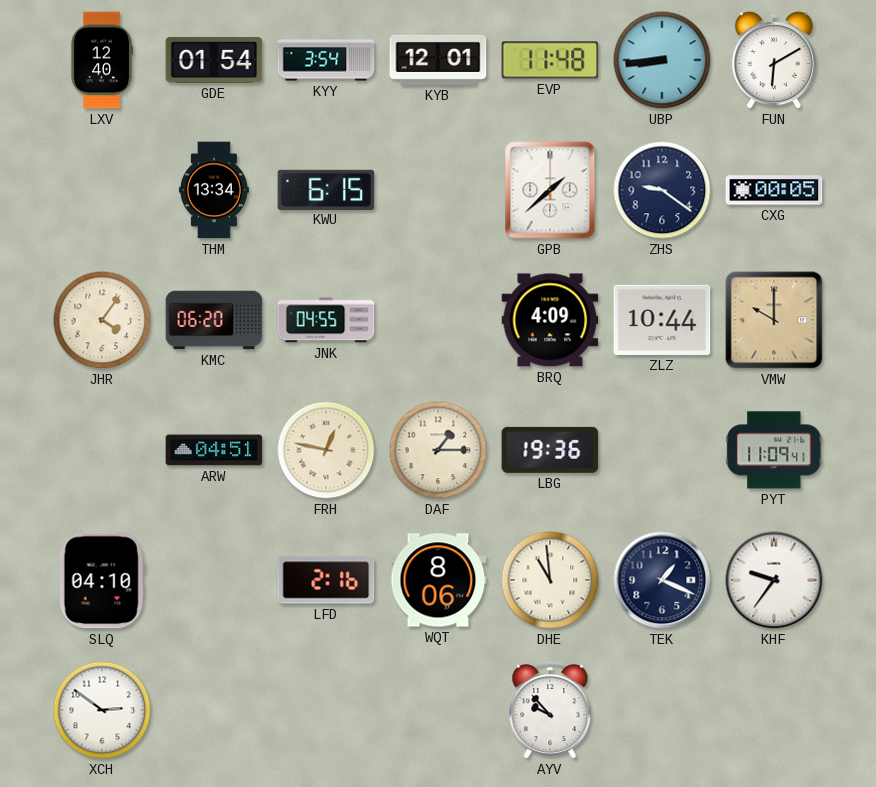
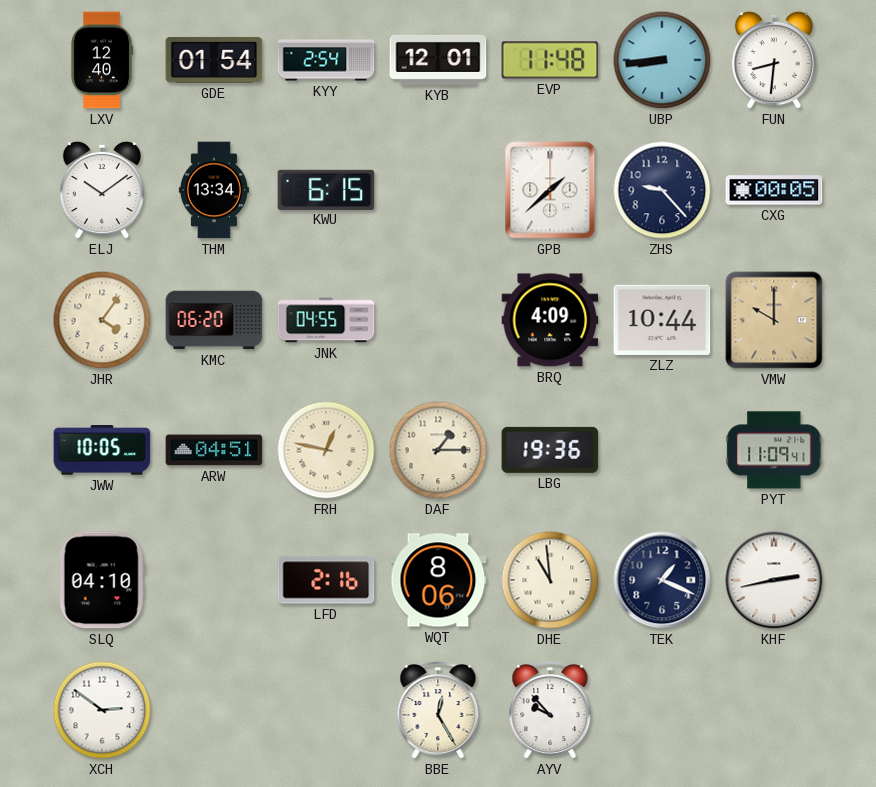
KYY: 3:54 -> 2:54
FUN: 6:10 -> 8:31
ELJ: none -> 10:09
ZHS: 9:21 -> 9:23
JWW: none -> 10:05
KHF: 9:36 -> 2:43
BBE: none -> 12:25
